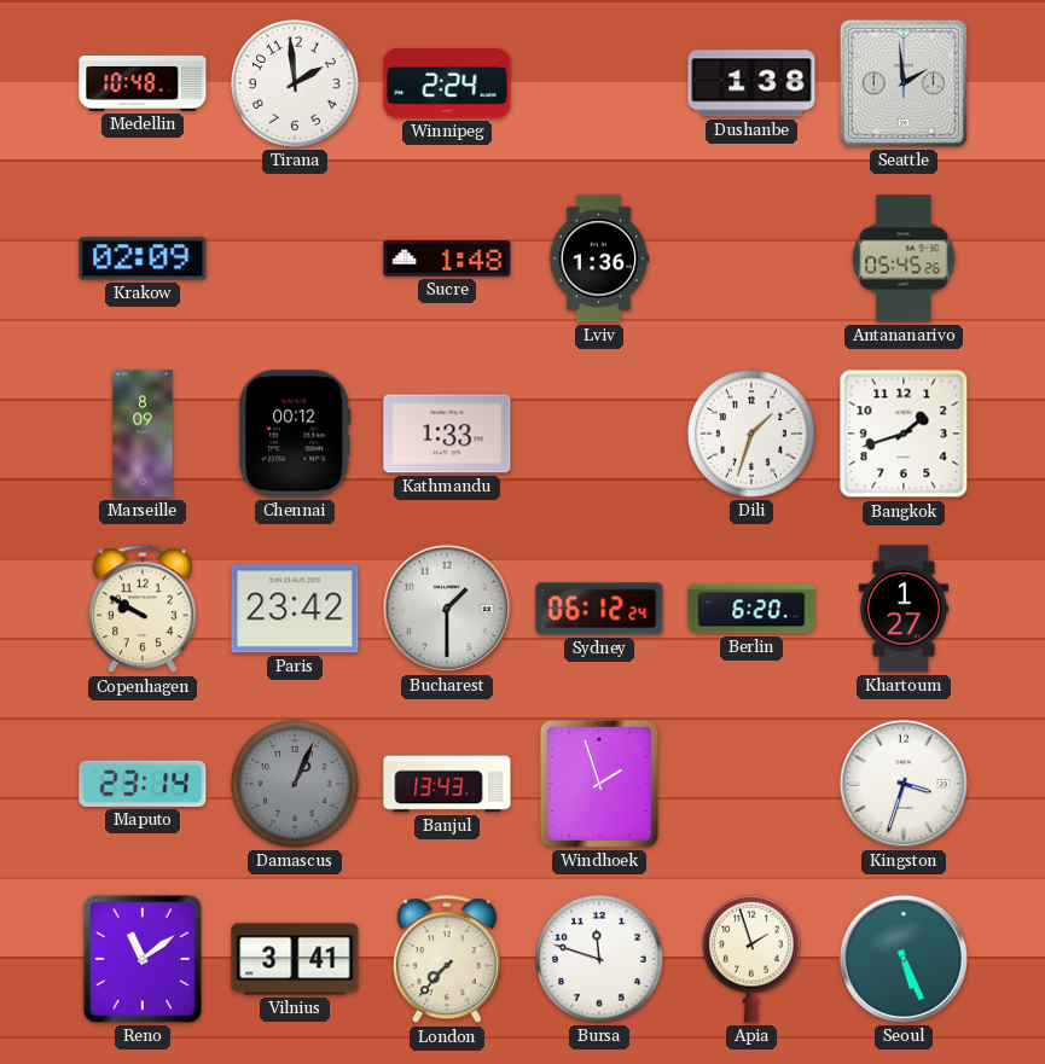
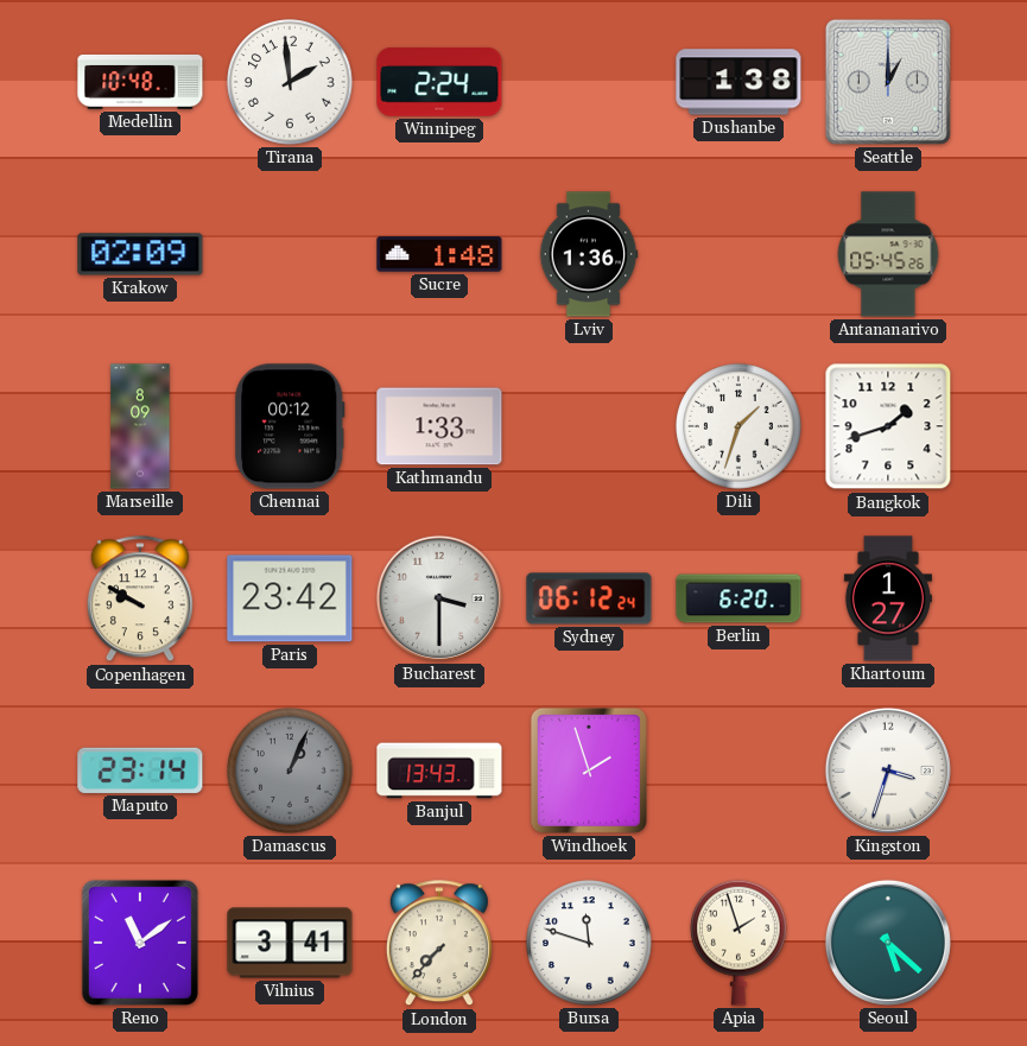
Seattle: 1:59 -> 1:00
Bucharest: 1:30 -> 3:30
Seoul: 5:26 -> 5:22
